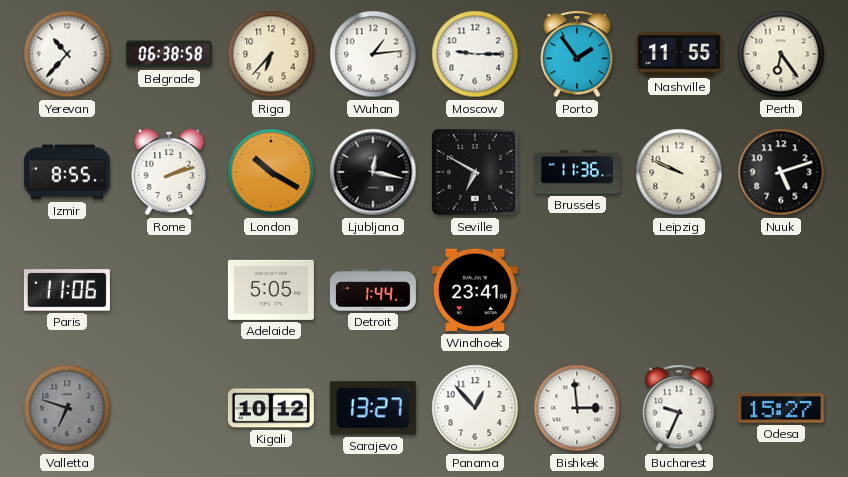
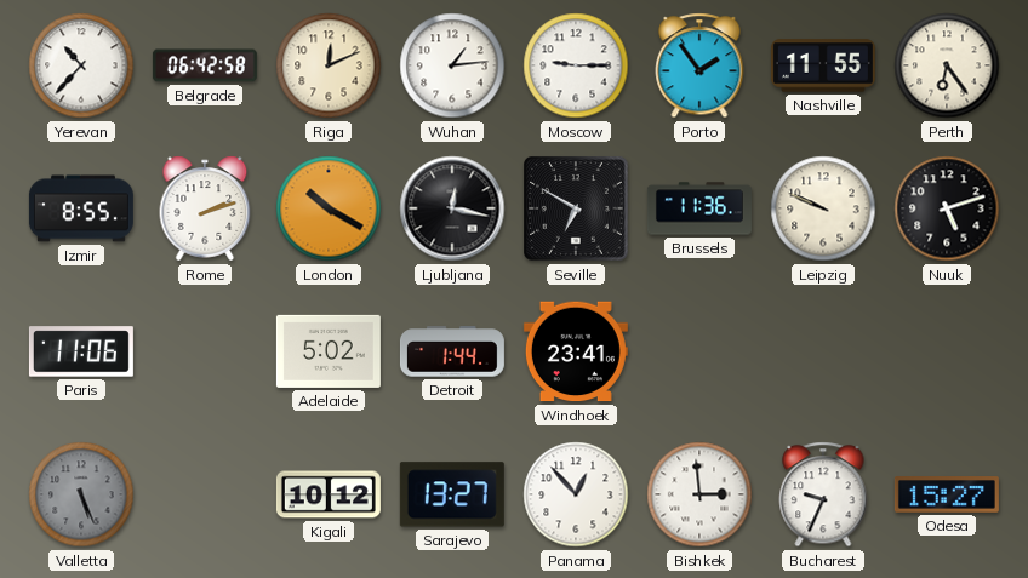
Belgrade: 06:38 -> 06:42
Riga: 6:37 -> 12:11
Adelaide: 5:05 -> 5:02
Valletta: 6:48 -> 5:26
